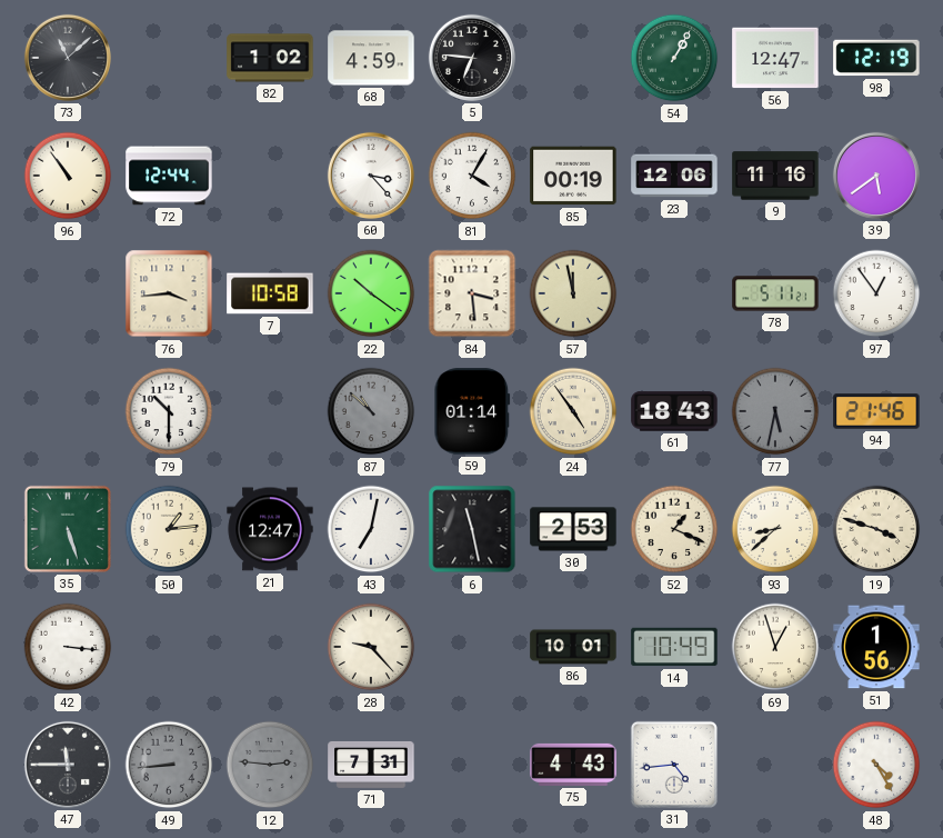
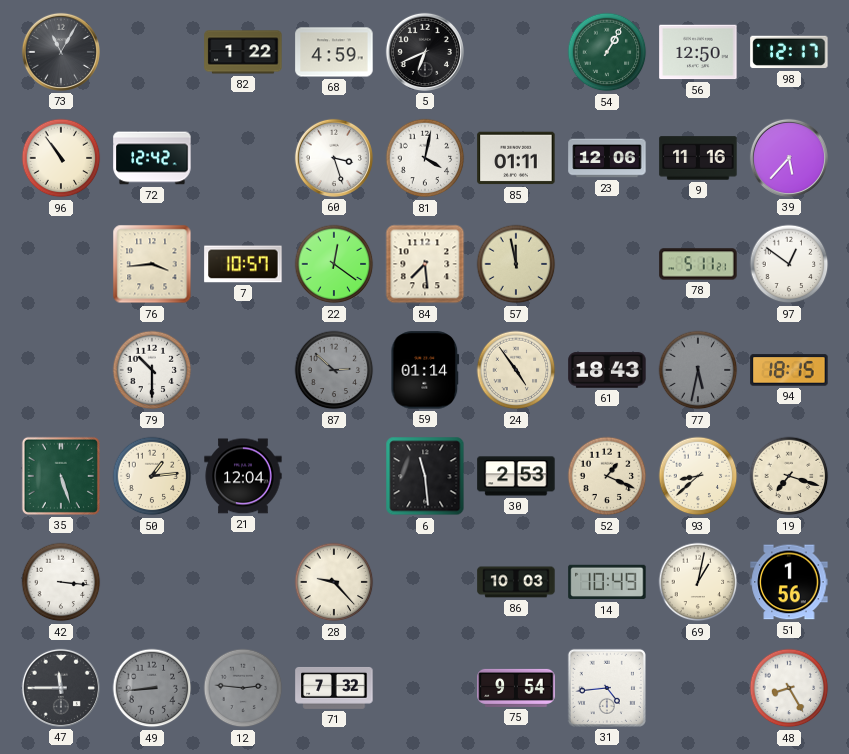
73: 11:08 -> 11:05
82: 1:02 -> 1:22
5: 6:46 -> 6:41
56: 12:47 -> 12:50
98: 12:19 -> 12:17
72: 12:44 -> 12:42
60: 3:23 -> 3:27
81: 4:05 -> 4:02
85: 00:19 -> 01:11
39: 5:39 -> 5:37
7: 10:58 -> 10:57
22: 10:21 -> 12:21
84: 3:29 -> 7:29
97: 12:54 -> 12:51
87: 10:52 -> 2:52
94: 21:46 -> 18:15
21: 12:47 -> 12:04
43: 7:02 -> none
6: 11:28 -> 11:29
19: 3:48 -> 7:18
86: 10:01 -> 10:03
69: 12:57 -> 1:02
71: 7:31 -> 7:32
75: 4:43 -> 9:54
48: 4:25 -> 8:25
